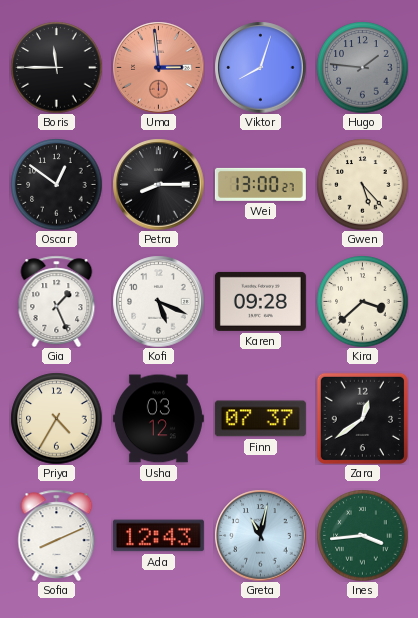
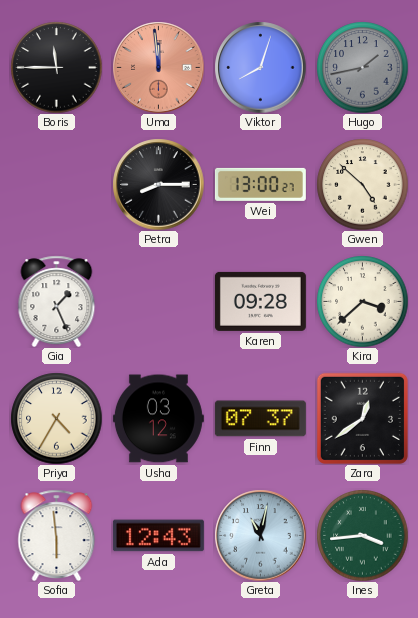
Uma: 2:59 -> 11:59
Hugo: 1:46 -> 1:43
Oscar: 12:51 -> none
Gwen: 5:23 -> 4:52
Kofi: 5:19 -> none
Sofia: 8:11 -> 5:59
